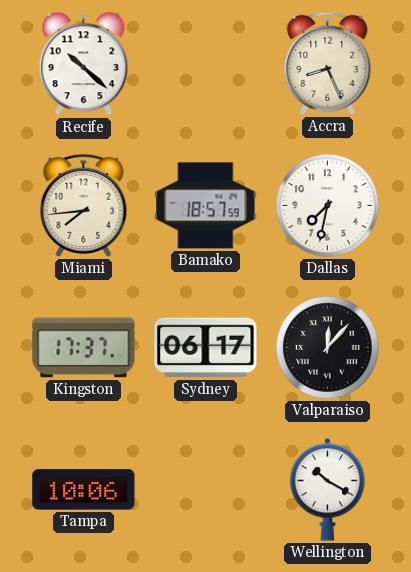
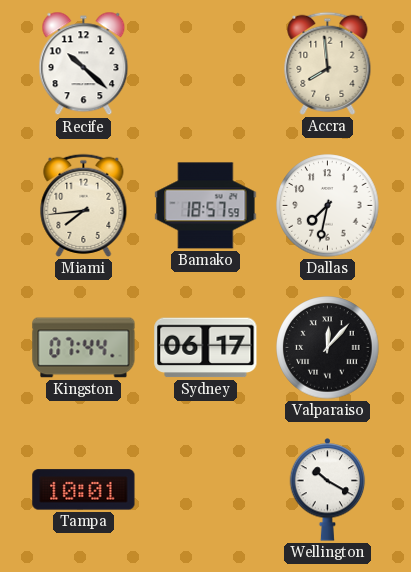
Accra: 8:26 -> 7:59
Kingston: 17:37 -> 07:44
Tampa: 10:06 -> 10:01
